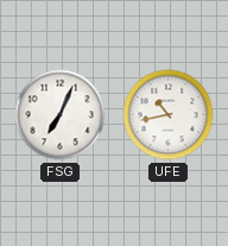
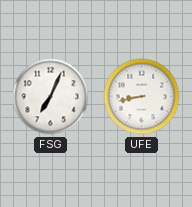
UFE: 10:43 -> 8:43
